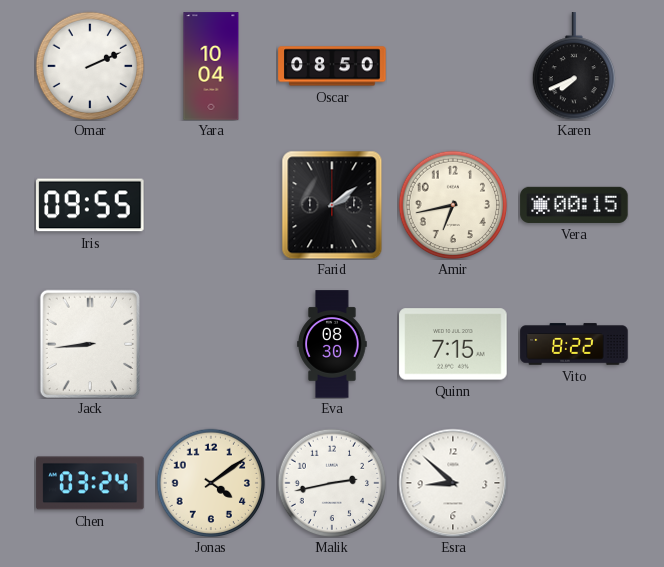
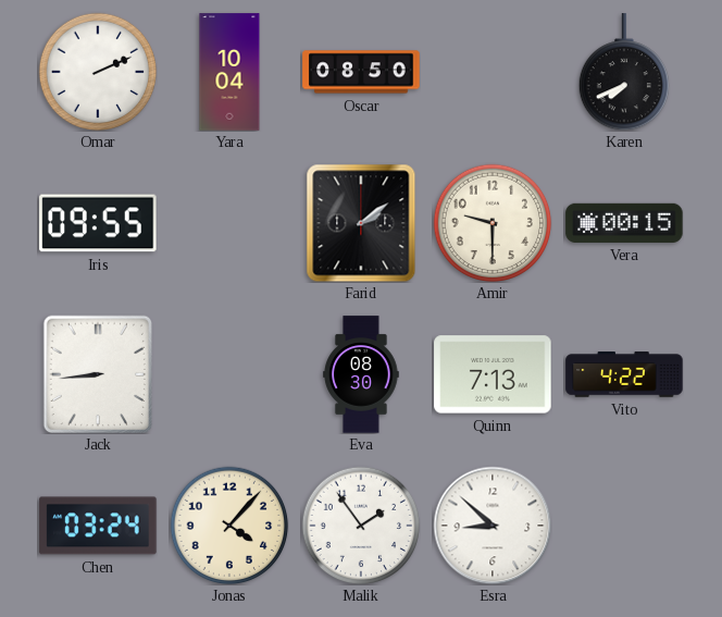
Amir: 6:43 -> 9:30
Quinn: 7:15 -> 7:13
Vito: 8:22 -> 4:22
Jonas: 4:09 -> 4:07
Malik: 2:43 -> 1:54
